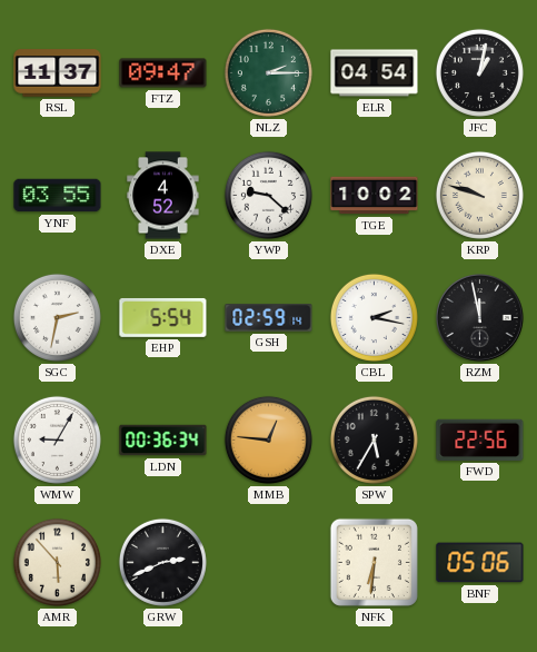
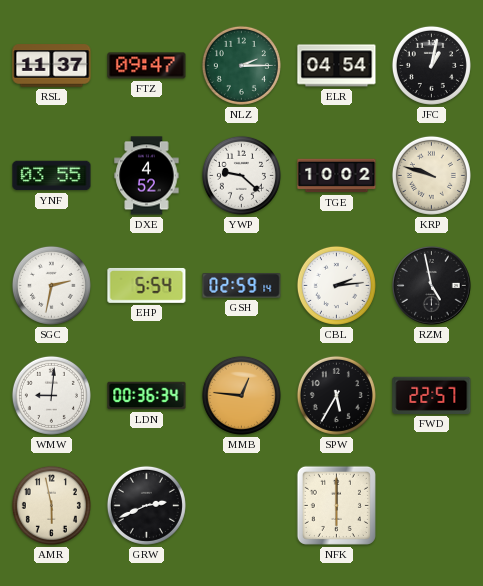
CBL: 2:17 -> 2:14
RZM: 11:58 -> 4:58
WMW: 9:05 -> 9:01
FWD: 22:56 -> 22:57
AMR: 5:53 -> 5:58
NFK: 6:31 -> 6:00
BNF: 05:06 -> none
